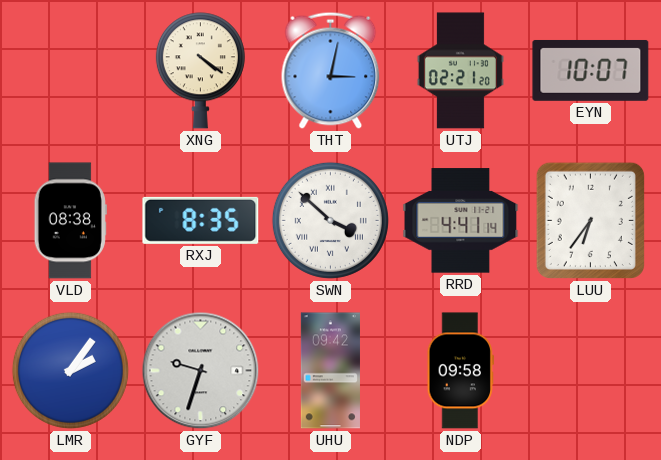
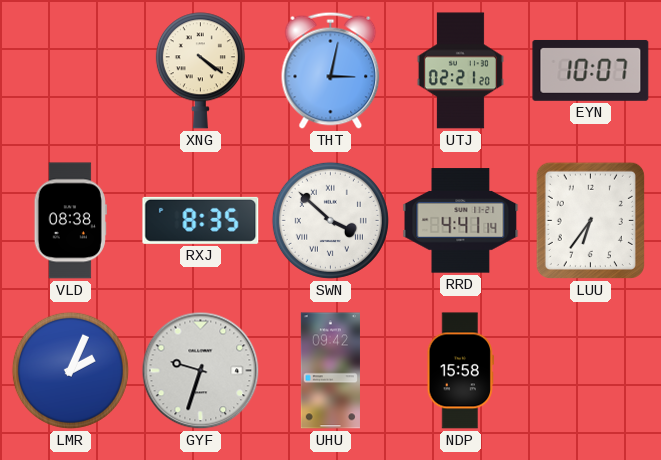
LMR: 2:06 -> 2:04
NDP: 09:58 -> 15:58
